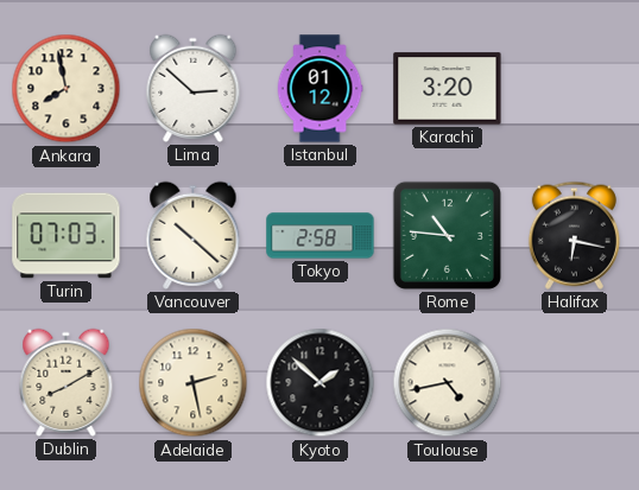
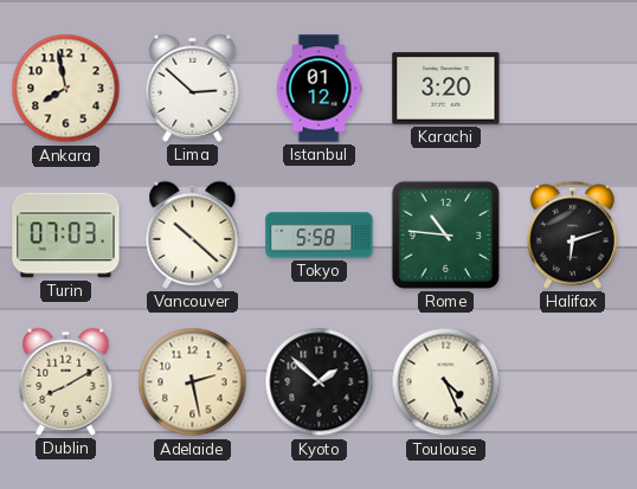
Tokyo: 2:58 -> 5:58
Halifax: 6:17 -> 6:12
Toulouse: 4:43 -> 4:26
